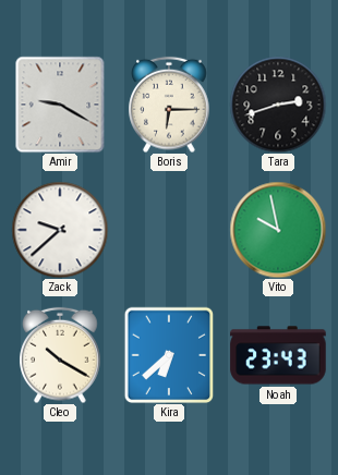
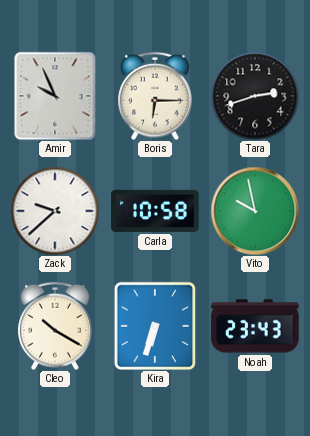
Amir: 9:20 -> 9:56
Carla: none -> 10:58
Kira: 6:38 -> 6:33
